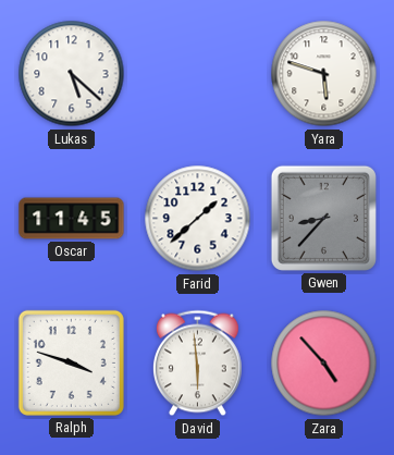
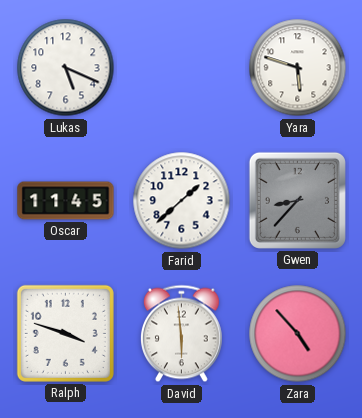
Lukas: 5:22 -> 5:19
